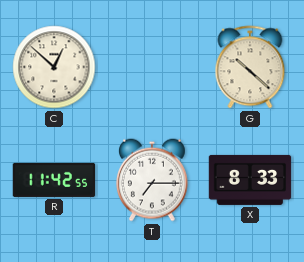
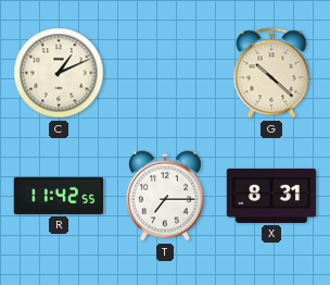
C: 12:52 -> 1:11
X: 8:33 -> 8:31
